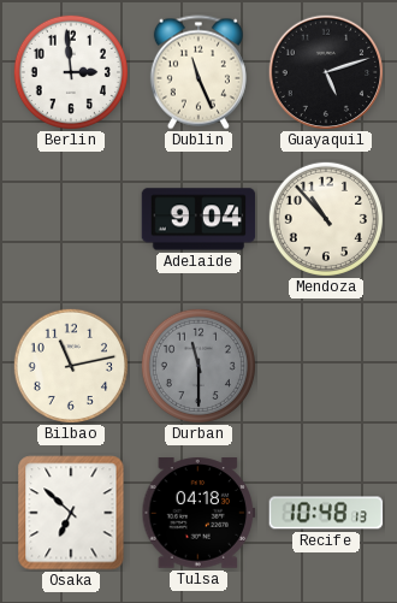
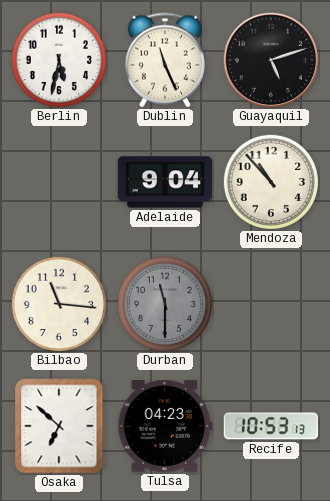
Berlin: 2:59 -> 5:32
Bilbao: 11:13 -> 11:16
Tulsa: 04:18 -> 04:23
Recife: 10:48 -> 10:53
